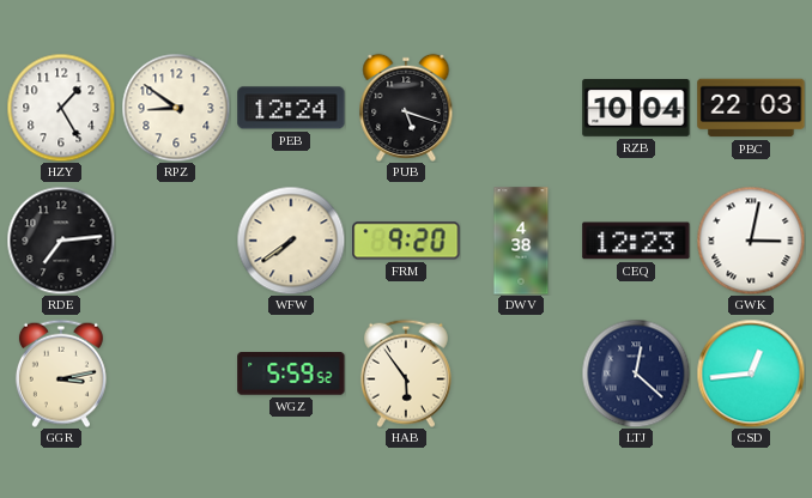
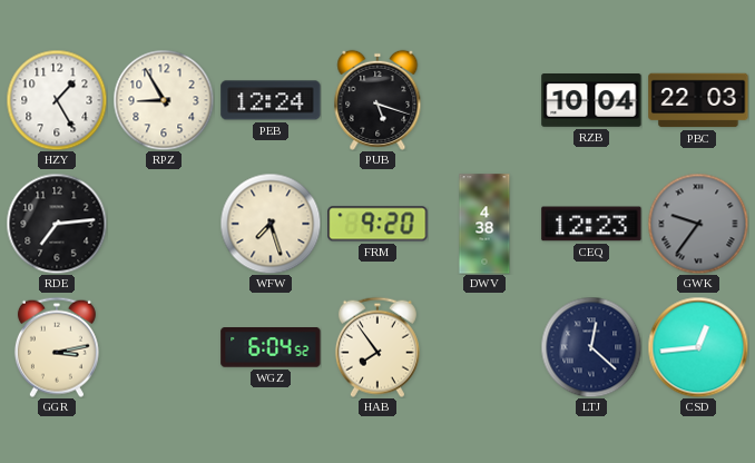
RPZ: 8:51 -> 8:55
WFW: 7:39 -> 7:27
GWK: 3:02 -> 9:36
GWK dial: white -> grey
WGZ: 5:59 -> 6:04
HAB: 5:54 -> 7:54
